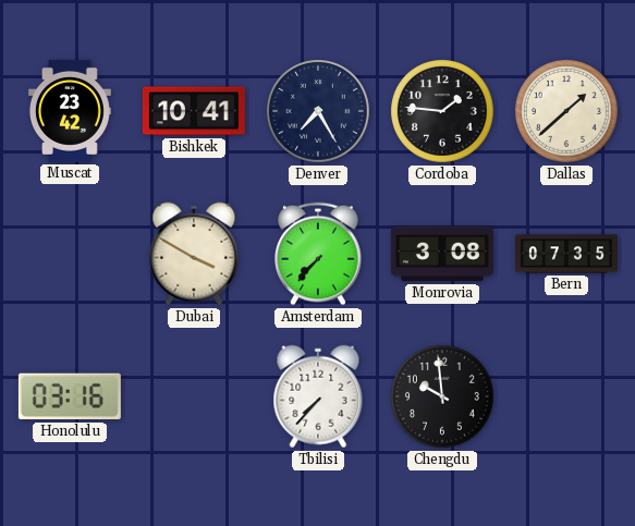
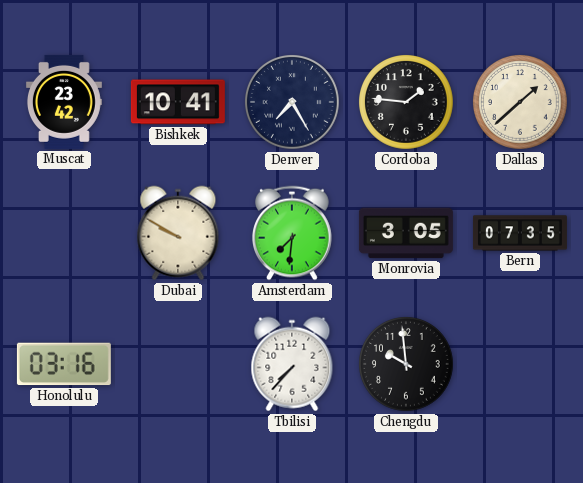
Dubai: 3:50 -> 9:50
Amsterdam: 7:37 -> 7:31
Monrovia: 3:08 -> 3:05
